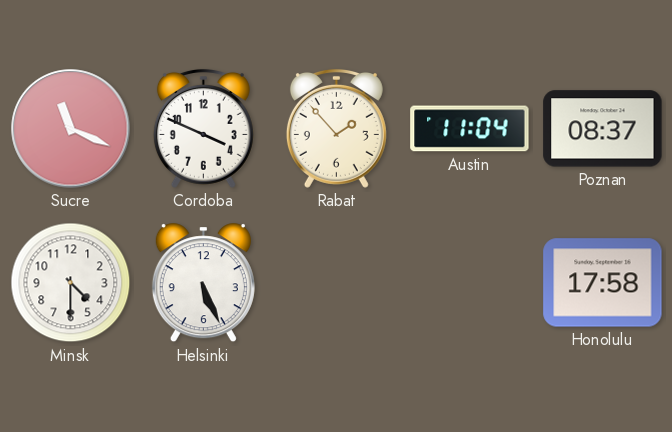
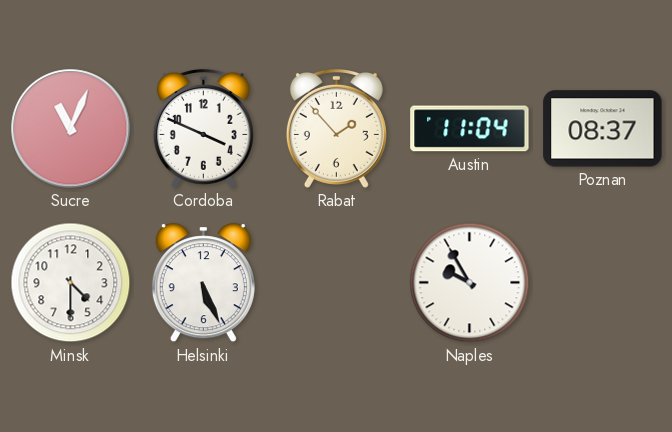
Sucre: 11:19 -> 11:04
Naples: none -> 9:55
Honolulu: 17:58 -> none
